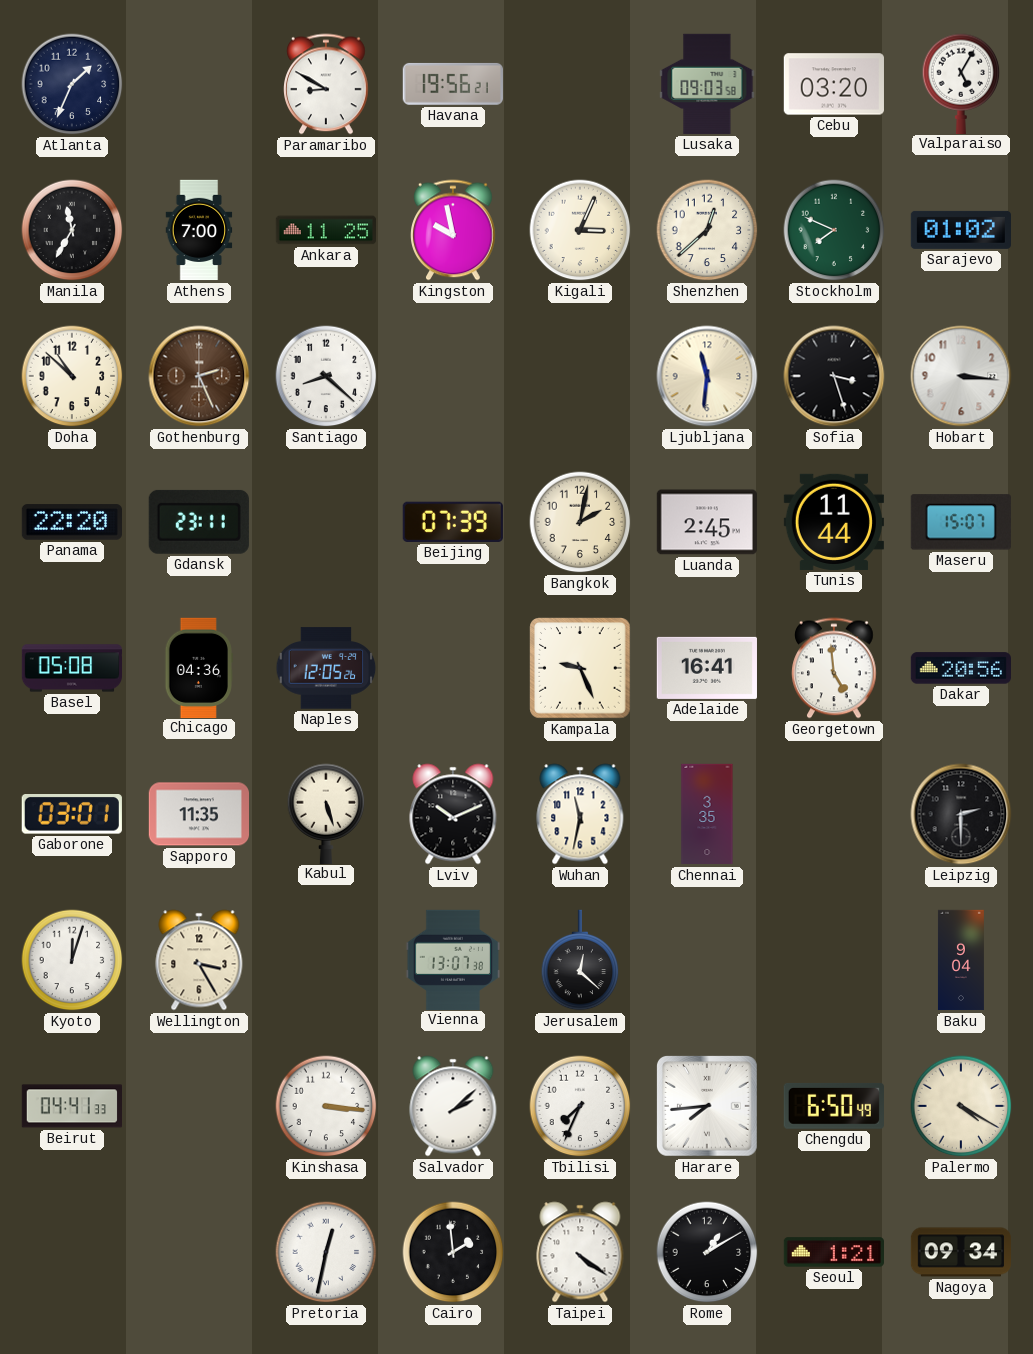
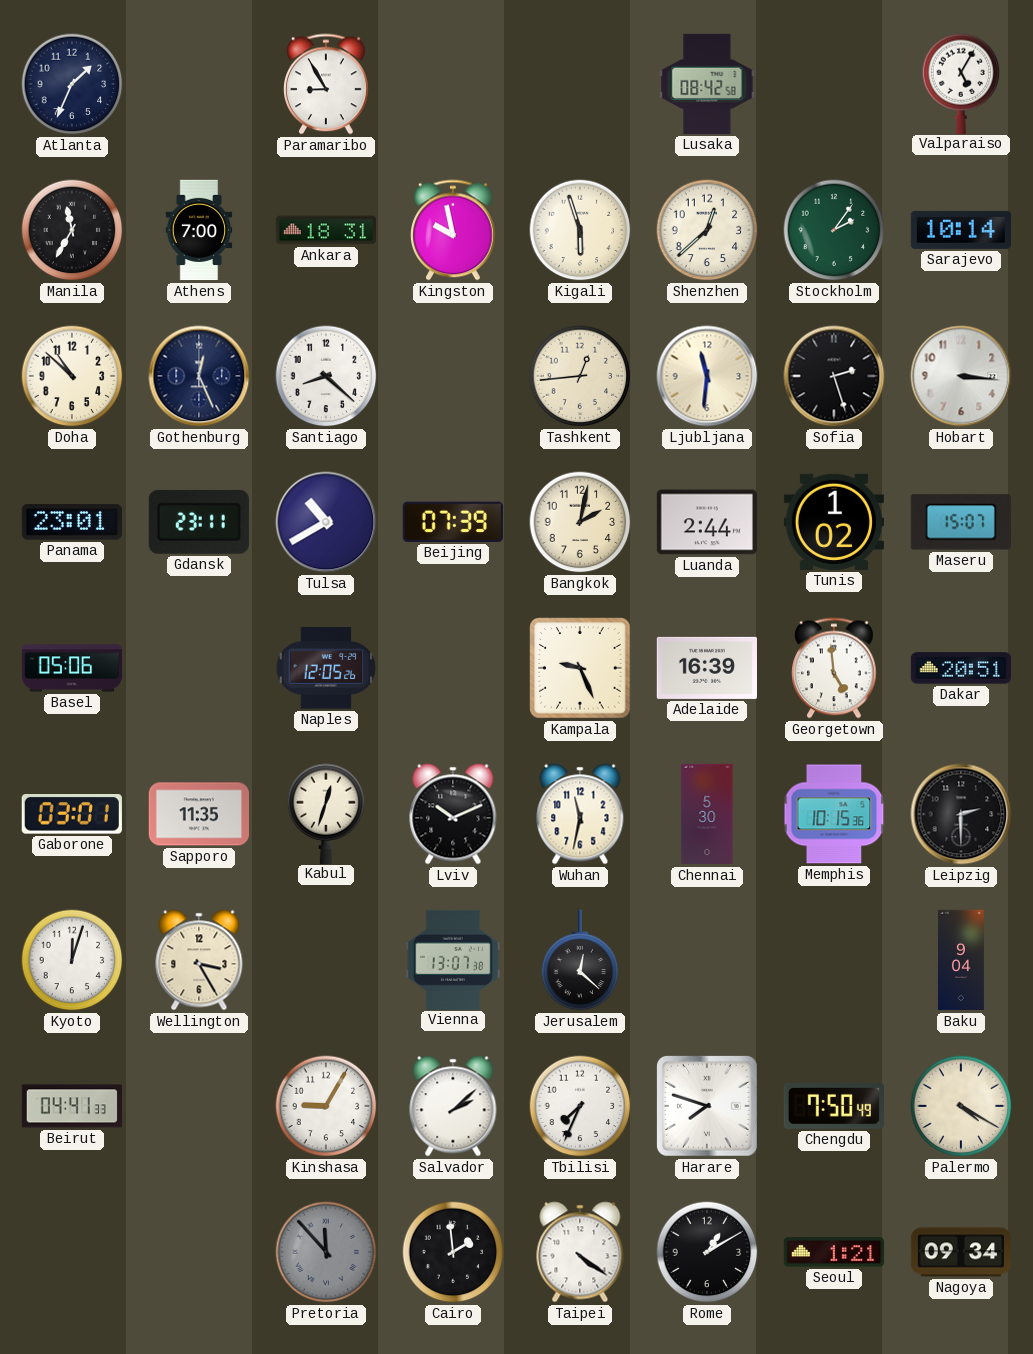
Paramaribo: 8:50 -> 8:55
Havana: 19:56 -> none
Lusaka: 09:03 -> 08:42
Cebu: 03:20 -> none
Ankara: 11:25 -> 18:31
Kigali: 3:04 -> 5:57
Stockholm: 7:49 -> 2:06
Sarajevo: 01:02 -> 10:14
Gothenburg: 2:26 -> 12:26
Gothenburg dial: brown -> navy
Tashkent: none -> 12:44
Sofia: 3:27 -> 2:27
Panama: 22:20 -> 23:01
Tulsa: none -> 10:40
Luanda: 2:45 -> 2:44
Tunis: 11:44 -> 1:02
Basel: 05:08 -> 05:06
Chicago: 04:36 -> none
Adelaide: 16:41 -> 16:39
Dakar: 20:56 -> 20:51
Kabul: 5:27 -> 12:33
Chennai: 3:35 -> 5:30
Memphis: none -> 10:15
Kinshasa: 3:16 -> 9:05
Harare: 7:44 -> 7:48
Chengdu: 6:50 -> 7:50
Pretoria: 12:32 -> 11:53
Pretoria dial: white -> grey
